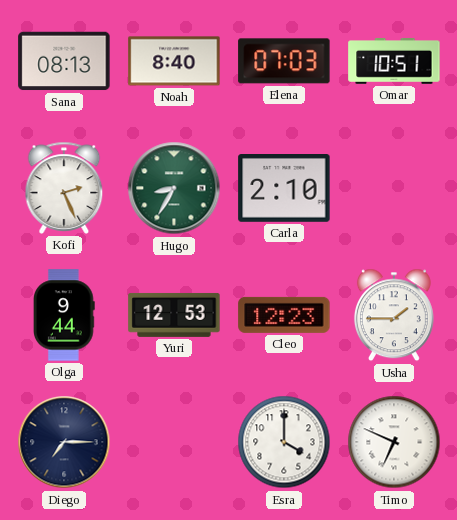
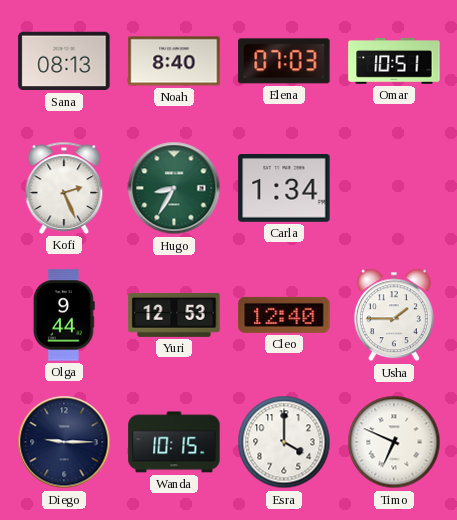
Carla: 2:10 -> 1:34
Cleo: 12:23 -> 12:40
Diego: 7:15 -> 9:15
Wanda: none -> 10:15
